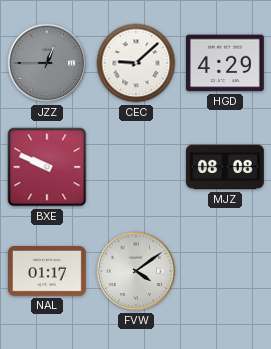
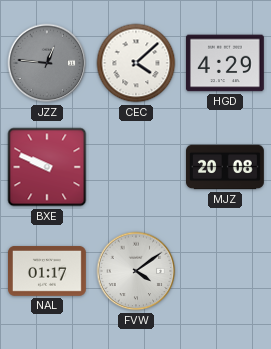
JZZ: 12:45 -> 12:46
CEC: 9:08 -> 4:08
MJZ: 08:08 -> 20:08
